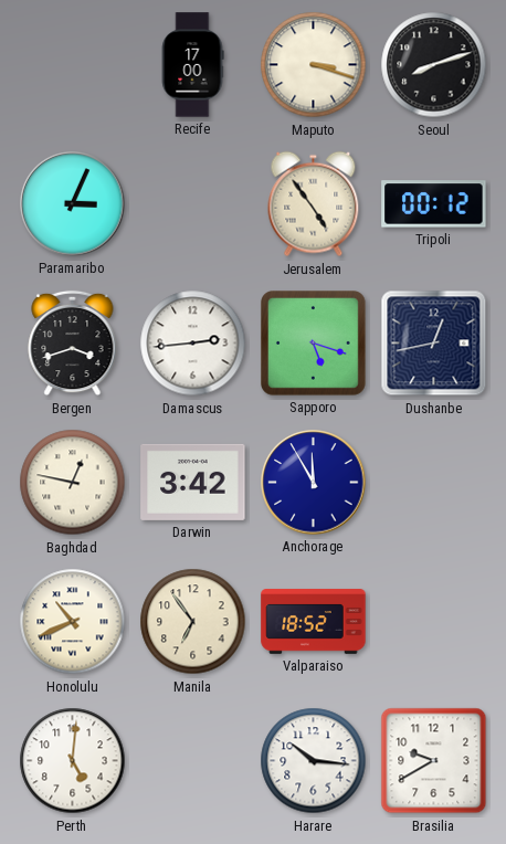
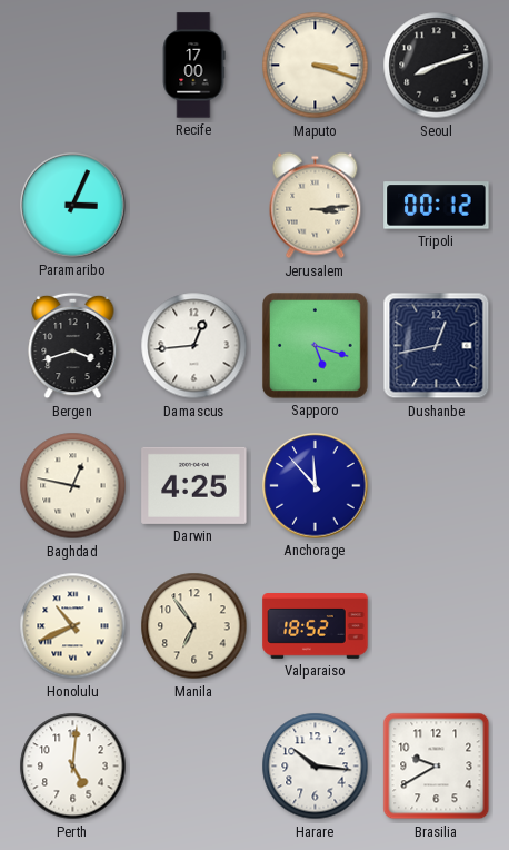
Jerusalem: 4:54 -> 3:14
Damascus: 2:44 -> 12:44
Darwin: 3:42 -> 4:25
Anchorage: 11:55 -> 11:53
